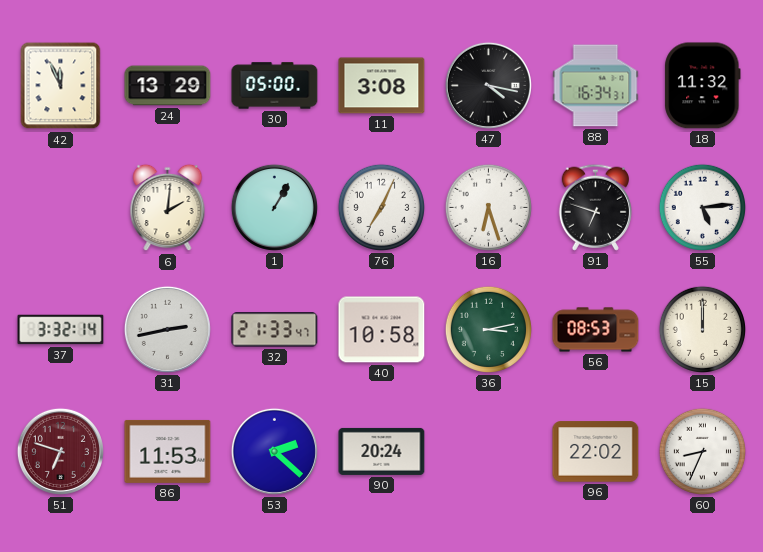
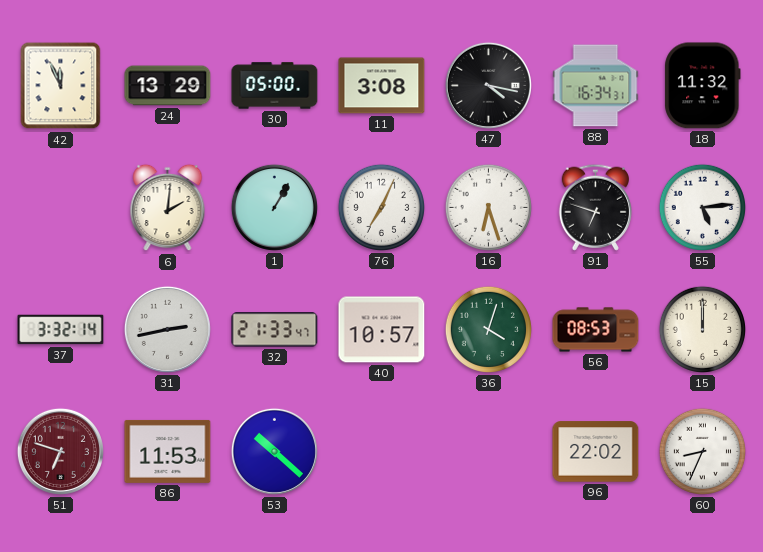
40: 10:58 -> 10:57
36: 3:13 -> 4:03
53: 2:22 -> 10:22
90: 20:24 -> none
